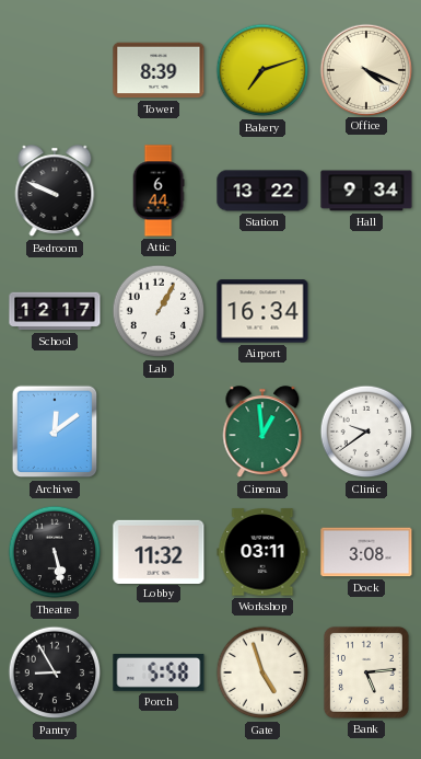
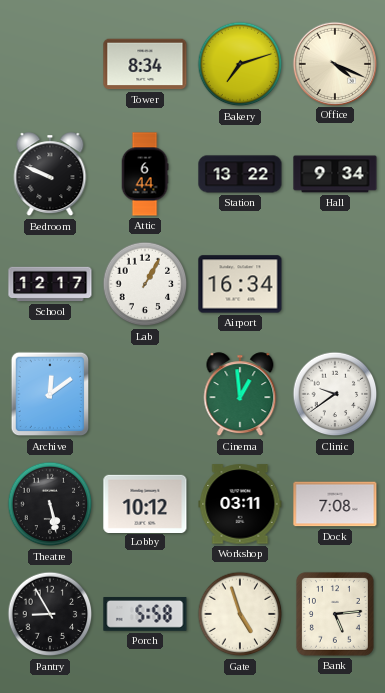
Tower: 8:39 -> 8:34
Lobby: 11:32 -> 10:12
Dock: 3:08 -> 7:08
